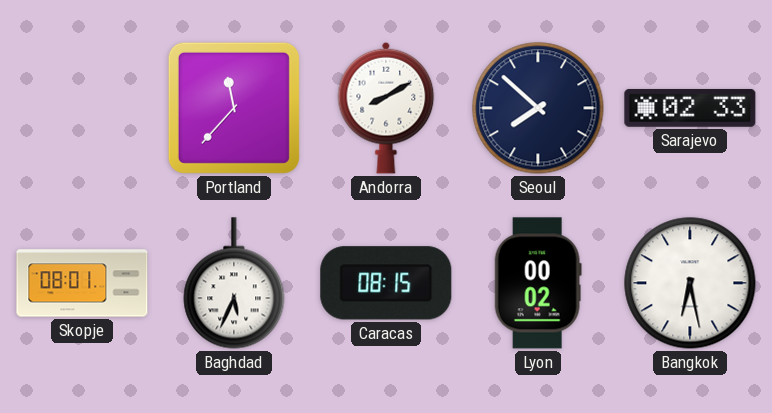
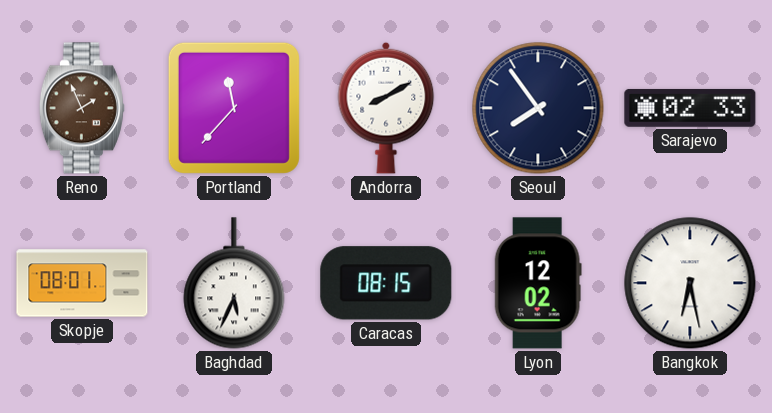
Reno: none -> 1:56
Seoul: 7:52 -> 7:54
Lyon: 00:02 -> 12:02
